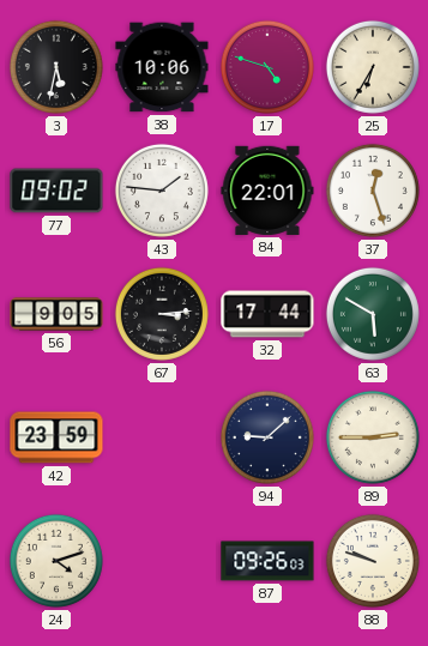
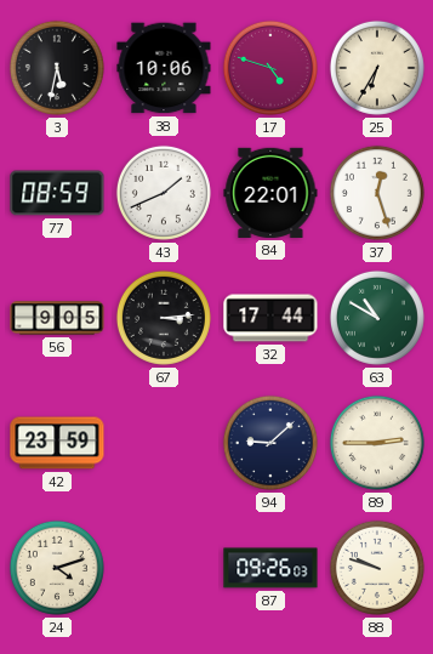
77: 09:02 -> 08:59
43: 1:46 -> 1:41
63: 5:50 -> 10:50
